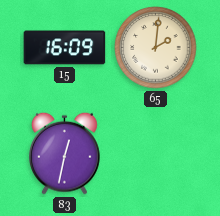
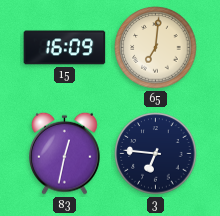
65: 2:01 -> 7:01
3: none -> 6:46
